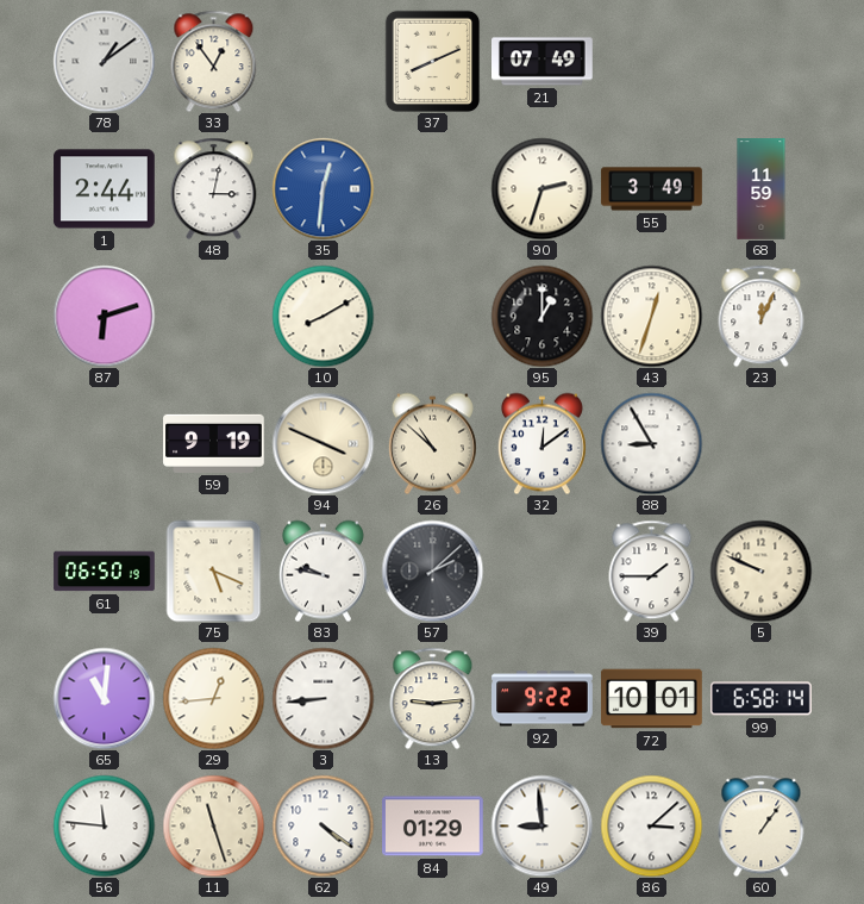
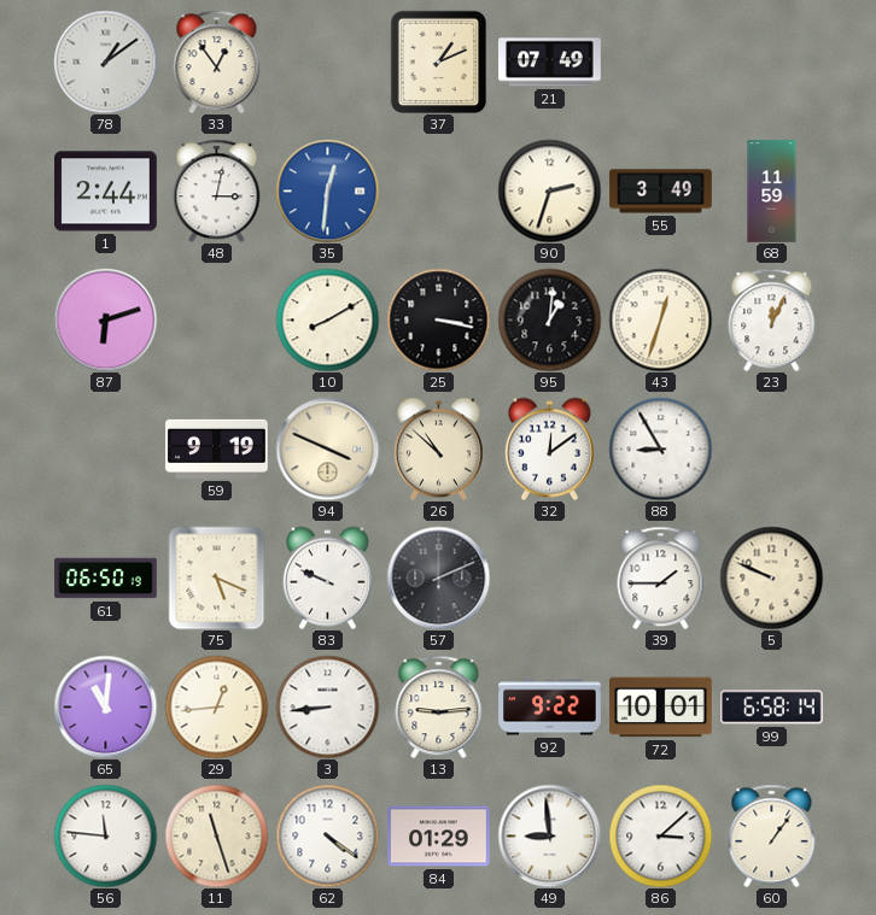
37: 8:11 -> 1:11
25: none -> 3:17
95: 1:00 -> 1:01
83: 9:47 -> 9:49
57: 2:08 -> 2:11
